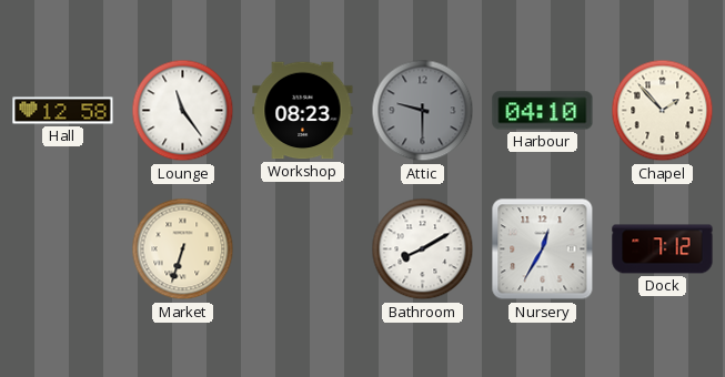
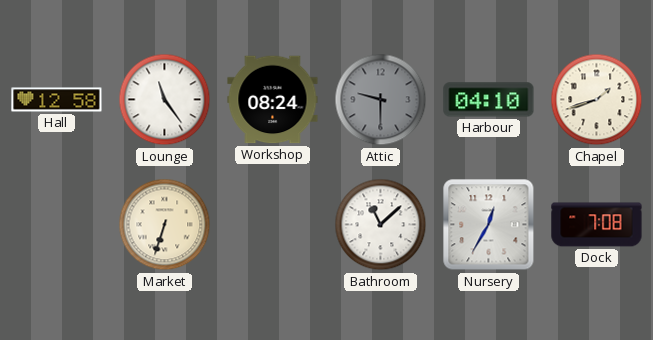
Workshop: 08:23 -> 08:24
Chapel: 1:53 -> 1:42
Bathroom: 8:10 -> 11:08
Dock: 7:12 -> 7:08
